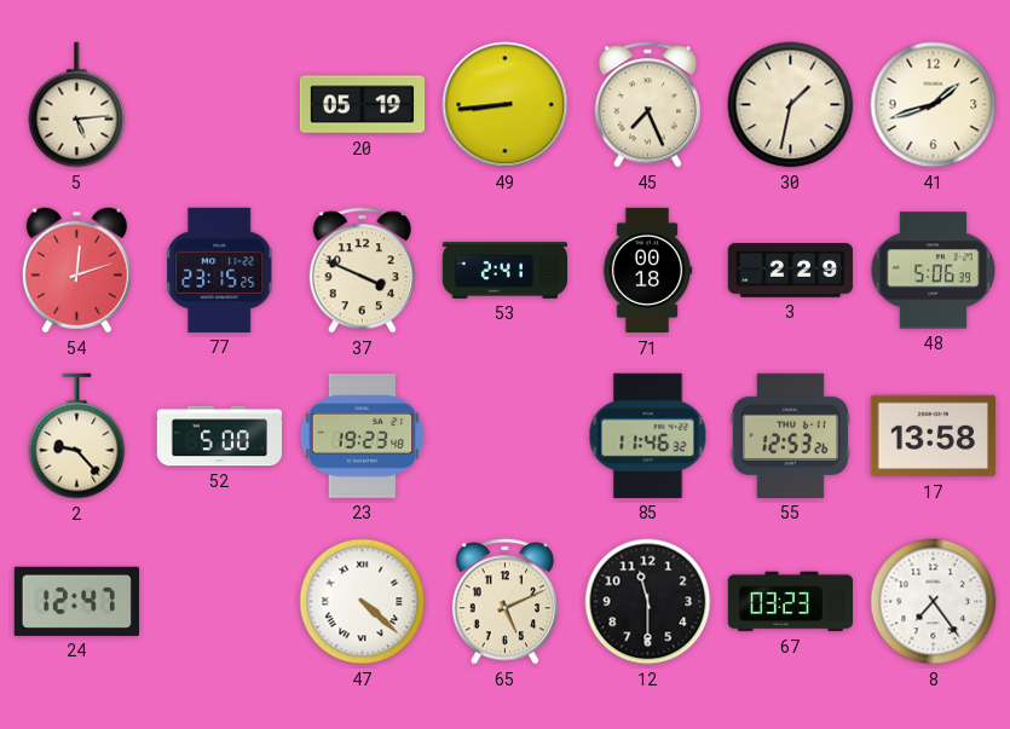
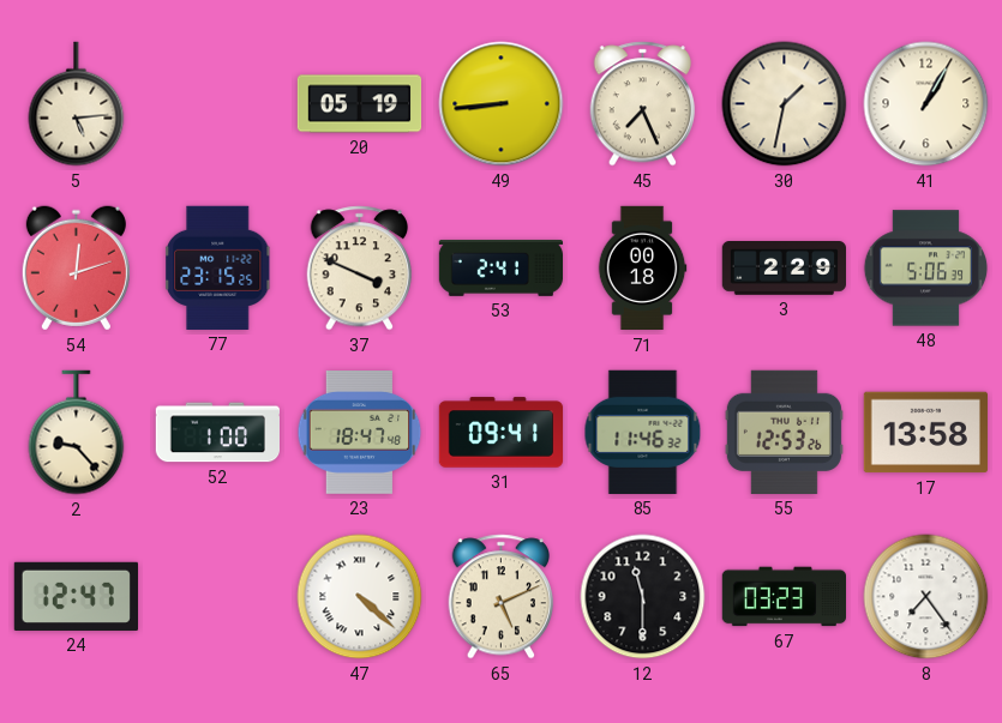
41: 1:42 -> 1:05
52: 5:00 -> 1:00
23: 19:23 -> 18:47
31: none -> 09:41
